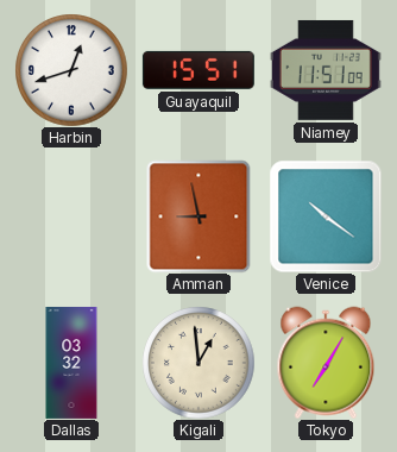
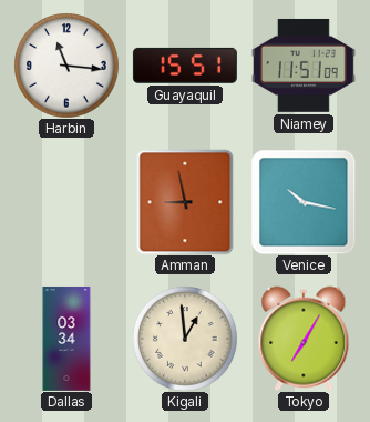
Harbin: 12:42 -> 11:16
Venice: 10:21 -> 10:17
Dallas: 03:32 -> 03:34
